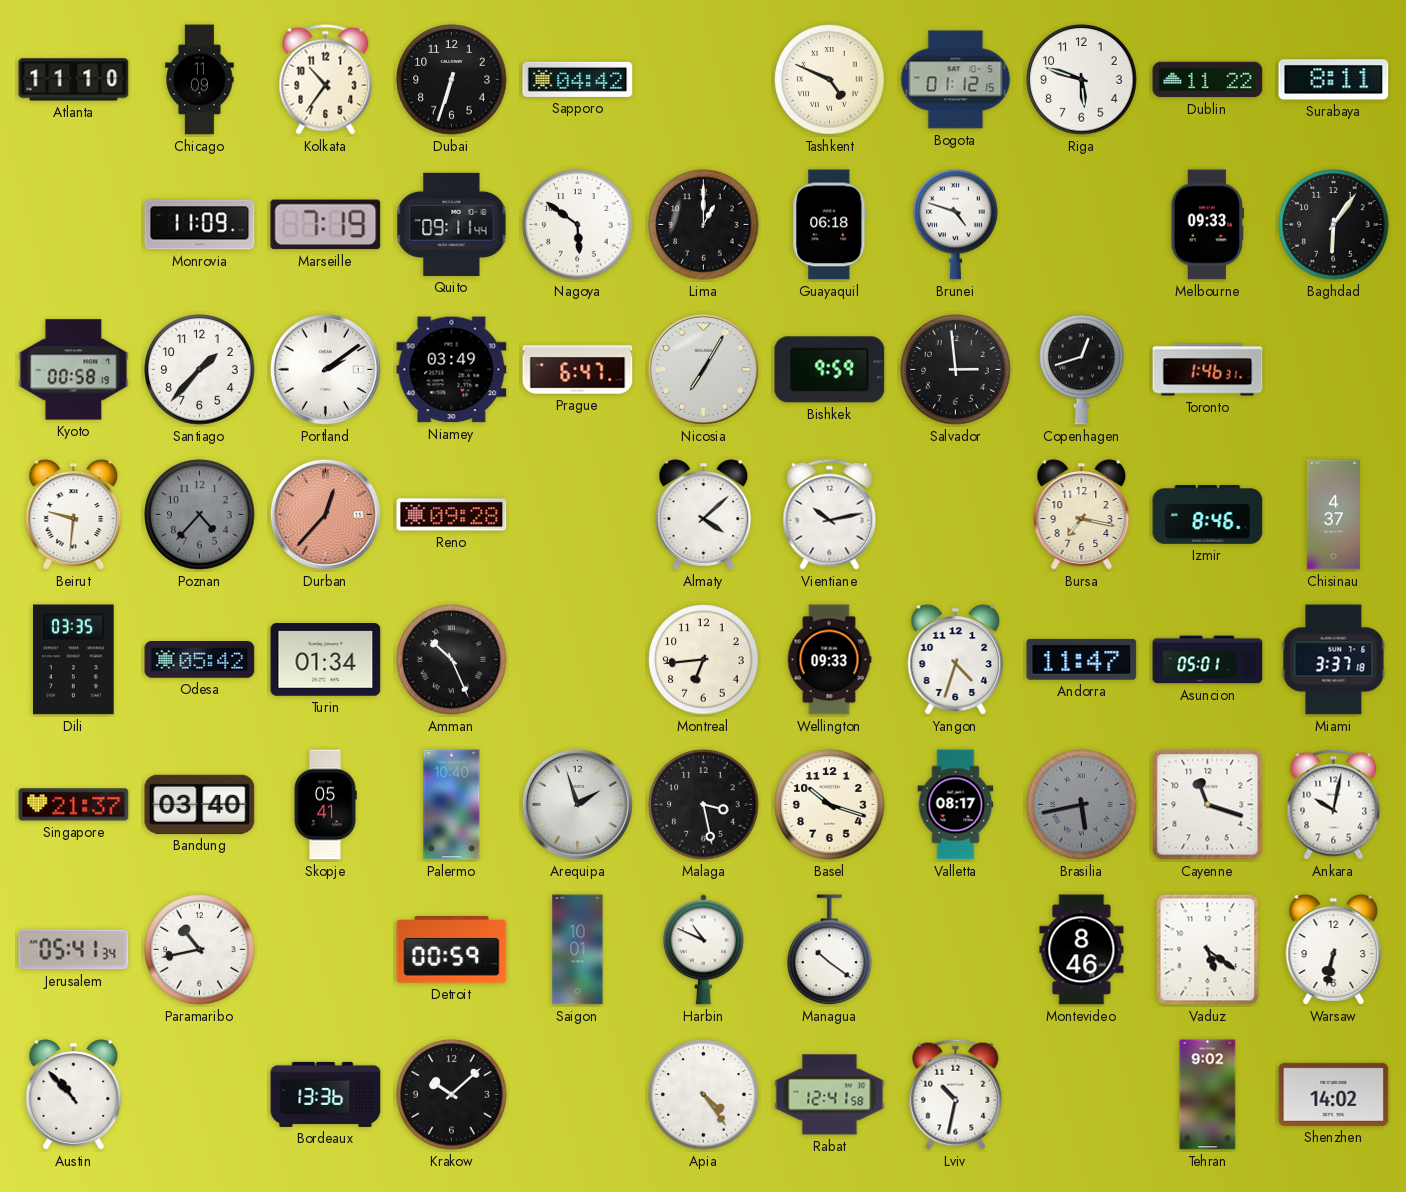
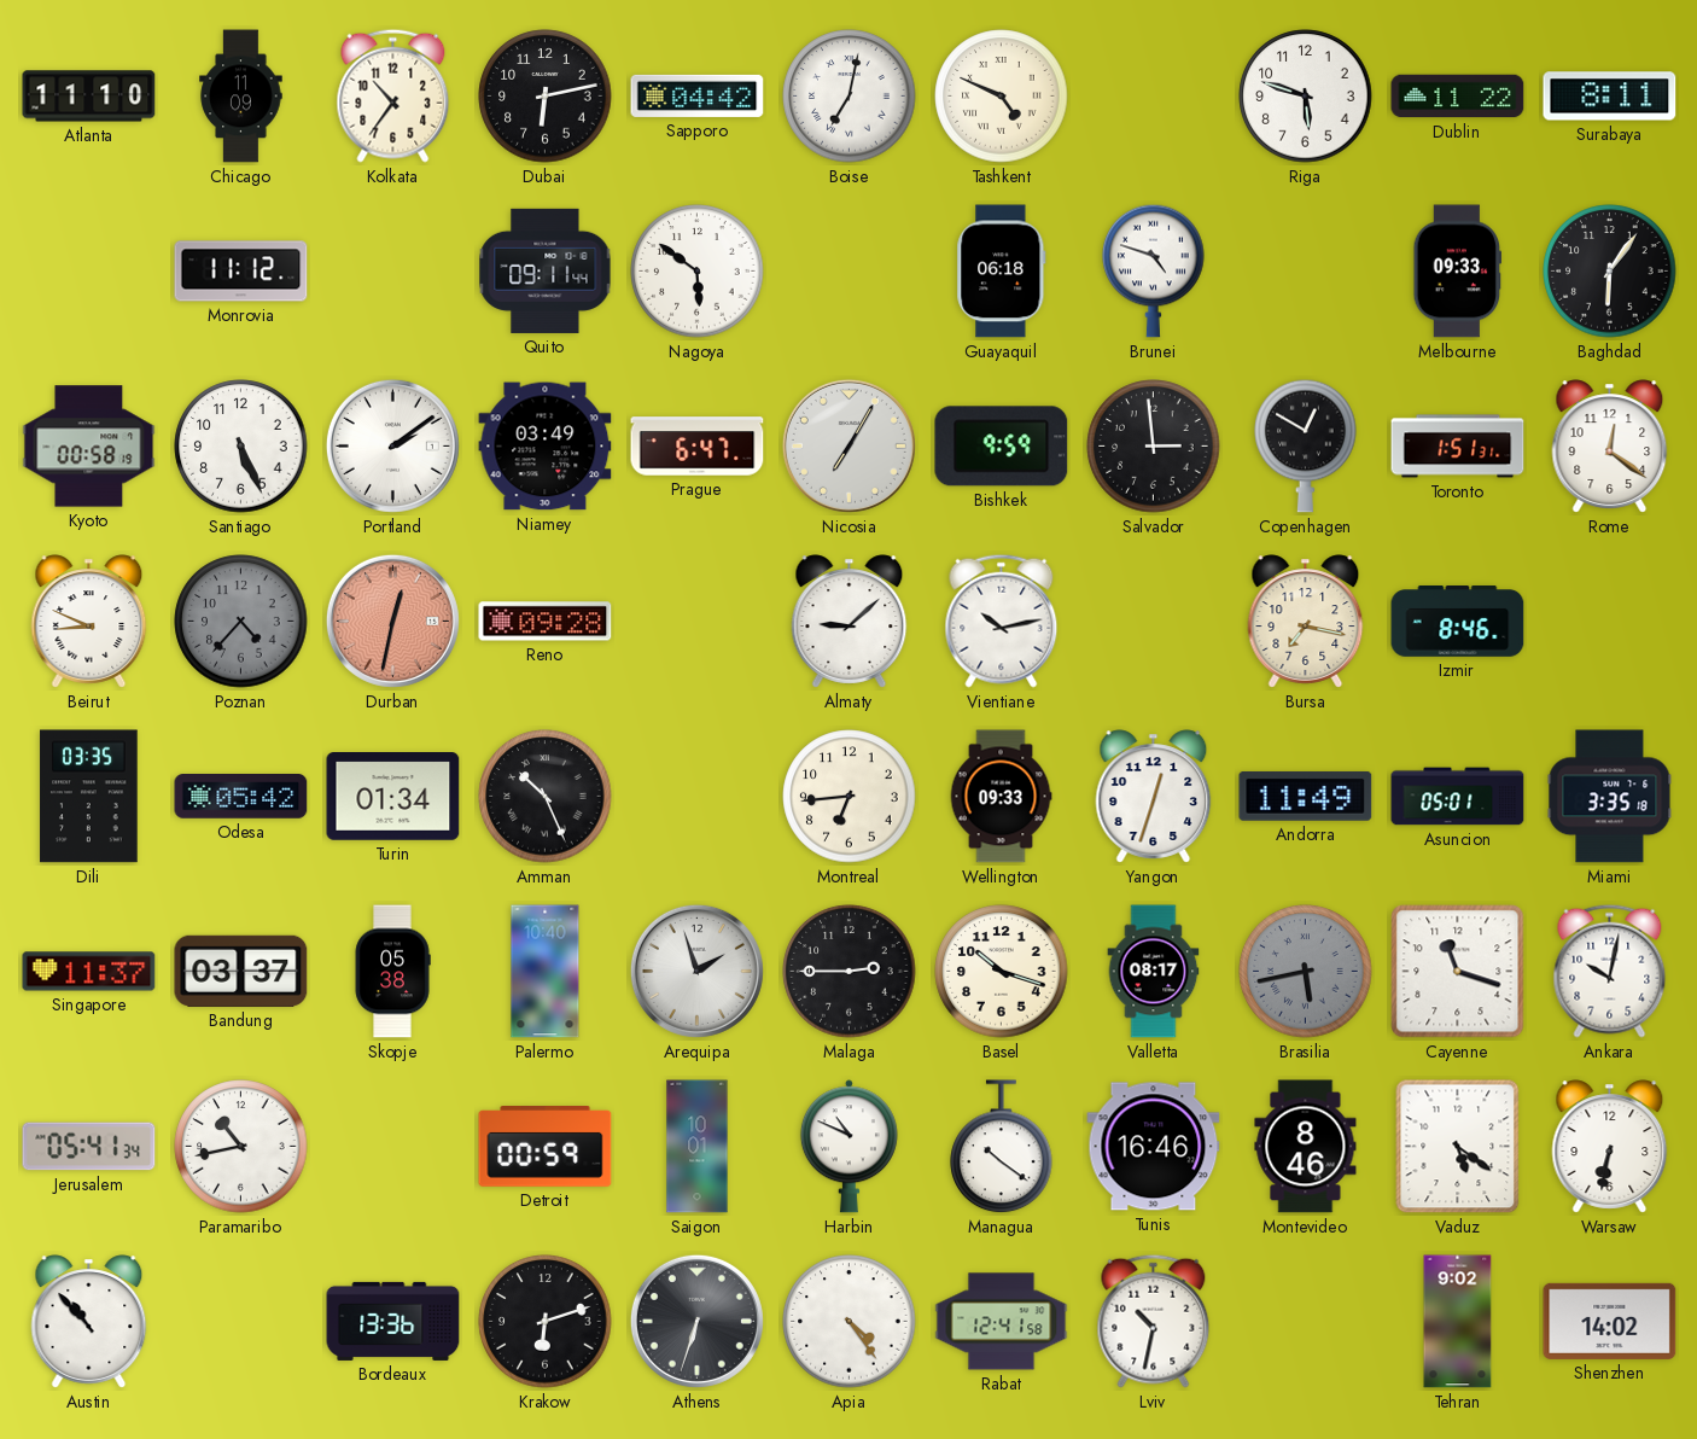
Dubai: 6:33 -> 6:13
Boise: none -> 7:02
Bogota: 01:12 -> none
Monrovia: 11:09 -> 11:12
Marseille: 7:19 -> none
Lima: 1:00 -> none
Santiago: 1:37 -> 5:26
Copenhagen: 12:42 -> 12:50
Toronto: 1:46 -> 1:51
Rome: none -> 12:21
Beirut: 9:31 -> 8:49
Durban: 12:37 -> 12:32
Almaty: 4:08 -> 9:08
Chisinau: 4:37 -> none
Yangon: 4:33 -> 12:33
Andorra: 11:47 -> 11:49
Miami: 3:37 -> 3:35
Singapore: 21:37 -> 11:37
Bandung: 03:40 -> 03:37
Skopje: 05:41 -> 05:38
Malaga: 3:28 -> 2:45
Tunis: none -> 16:46
Krakow: 10:08 -> 6:12
Athens: none -> 6:33
